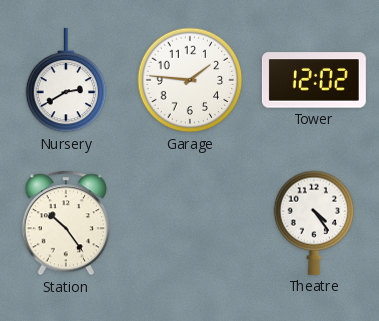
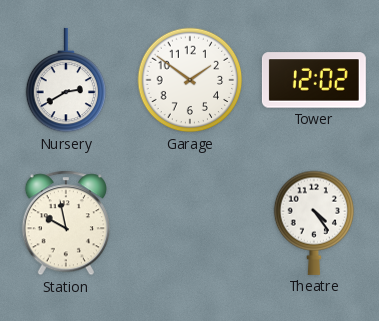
Garage: 1:46 -> 1:51
Station: 10:24 -> 9:58
